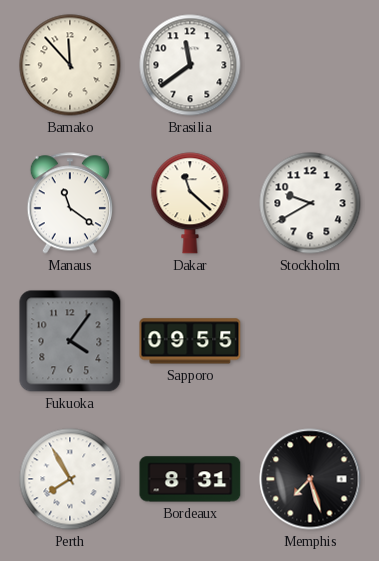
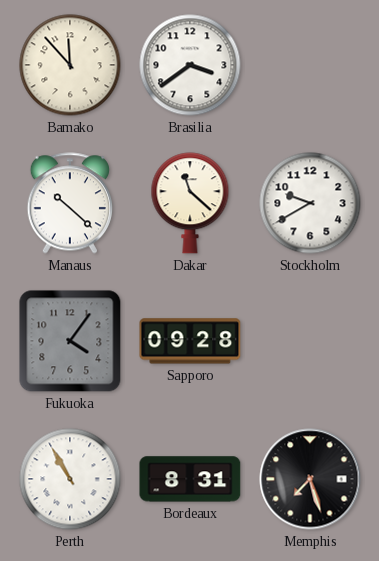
Brasilia: 11:39 -> 3:39
Manaus: 11:21 -> 10:22
Sapporo: 09:55 -> 09:28
Perth: 7:55 -> 10:55
